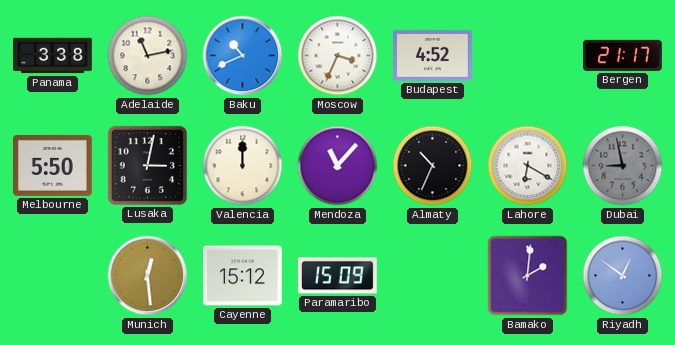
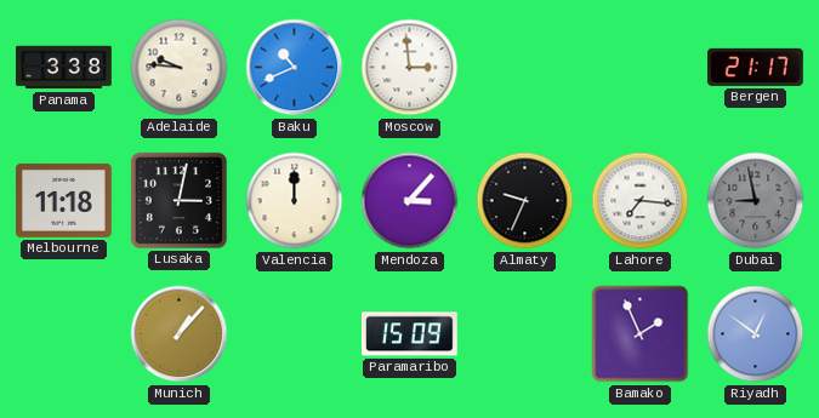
Adelaide: 11:13 -> 9:46
Moscow: 3:34 -> 2:59
Budapest: 4:52 -> none
Melbourne: 5:50 -> 11:18
Mendoza: 11:07 -> 3:07
Almaty: 10:34 -> 9:34
Lahore: 6:20 -> 7:16
Munich: 12:29 -> 1:07
Cayenne: 15:12 -> none
Bamako: 2:01 -> 1:56
